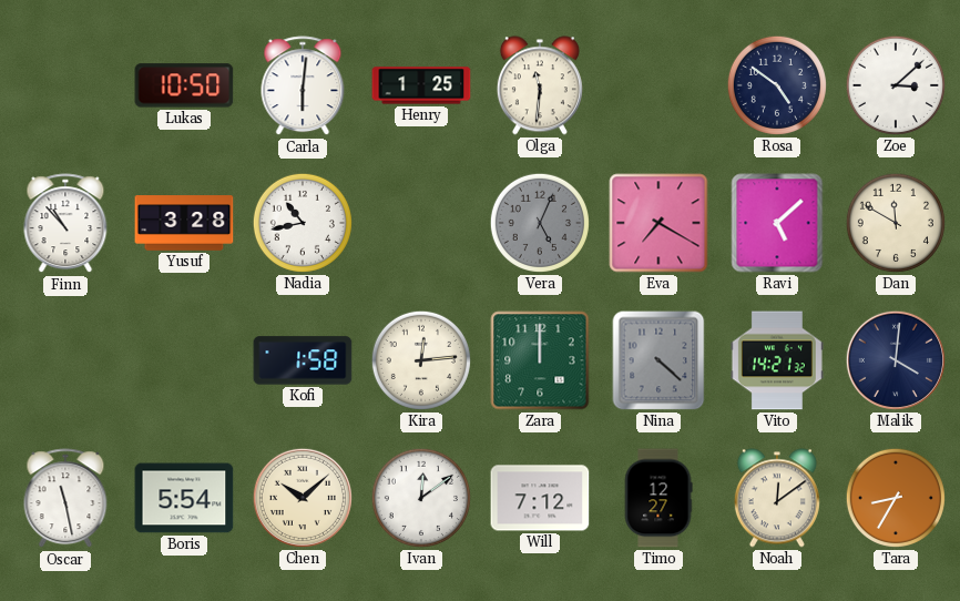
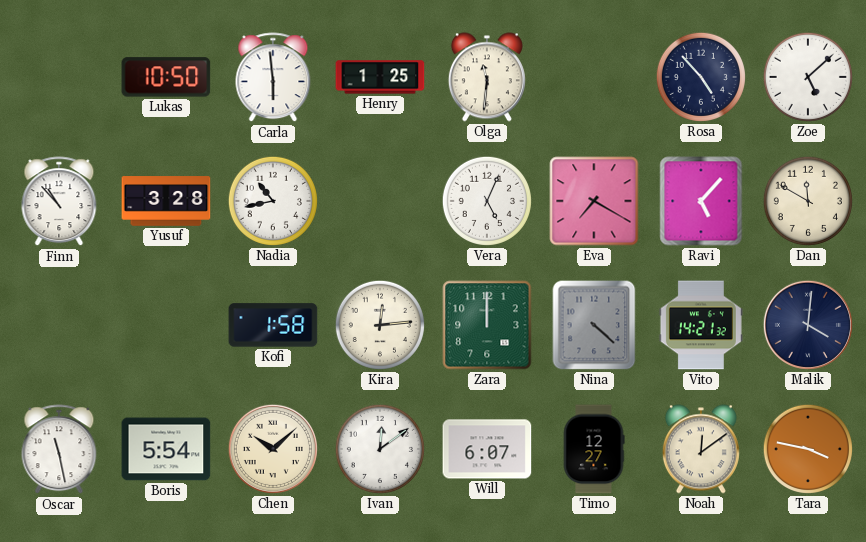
Carla: 6:01 -> 5:59
Rosa: 4:51 -> 4:53
Zoe: 3:08 -> 5:08
Vera dial: grey -> white
Ravi: 5:08 -> 5:07
Will: 7:12 -> 6:07
Tara: 8:35 -> 3:47
